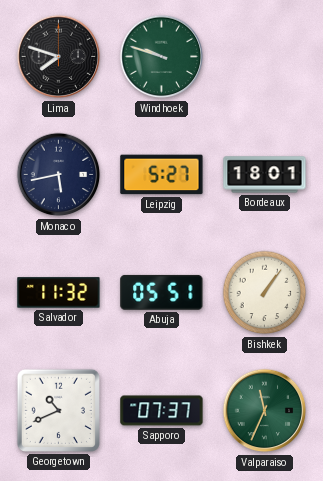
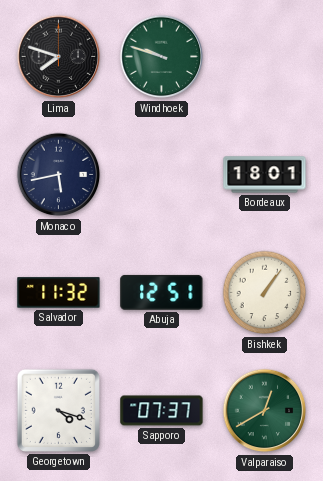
Leipzig: 5:27 -> none
Abuja: 05:51 -> 12:51
Georgetown: 10:41 -> 4:18
Valparaiso: 11:34 -> 12:40
